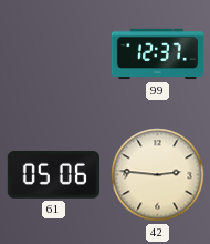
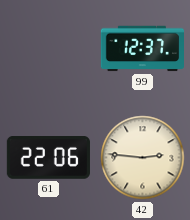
61: 05:06 -> 22:06
